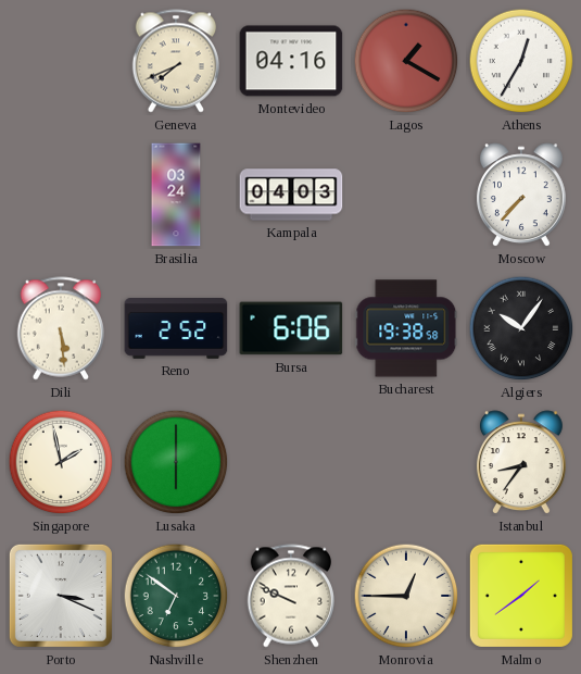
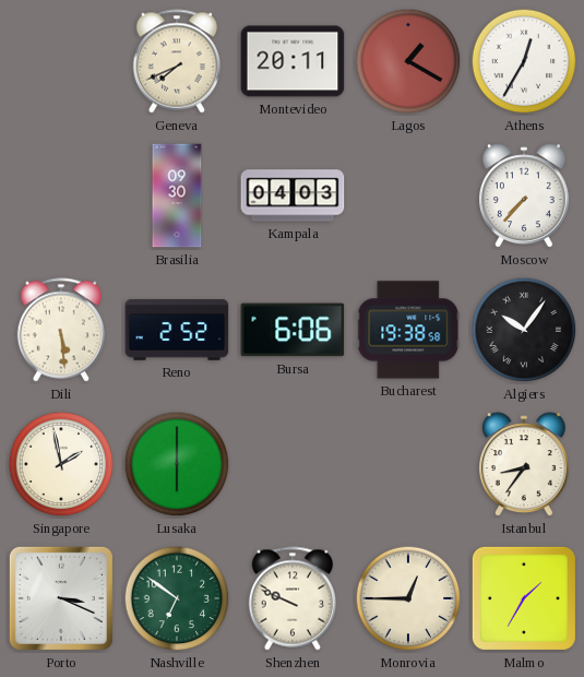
Montevideo: 04:16 -> 20:11
Brasilia: 03:24 -> 09:30
Malmo: 1:39 -> 1:35
